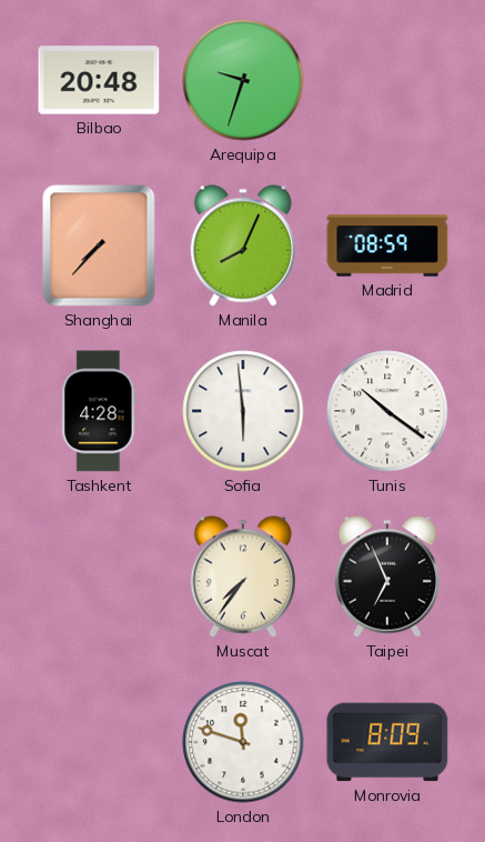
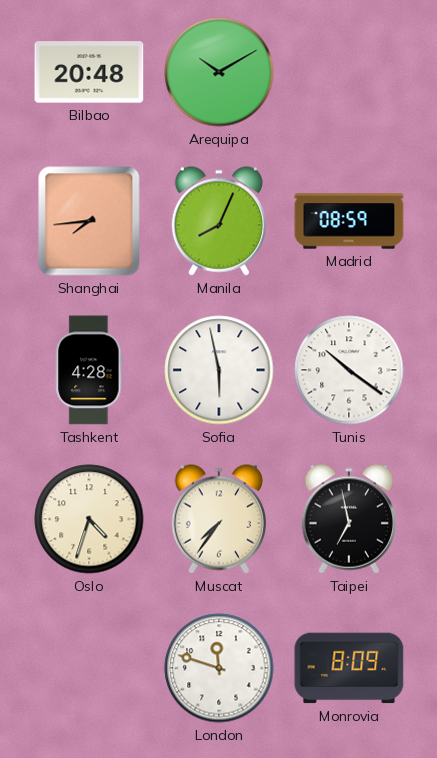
Arequipa: 9:33 -> 10:10
Shanghai: 7:37 -> 7:44
Sofia: 5:59 -> 5:58
Oslo: none -> 4:33
Taipei: 6:56 -> 6:58
